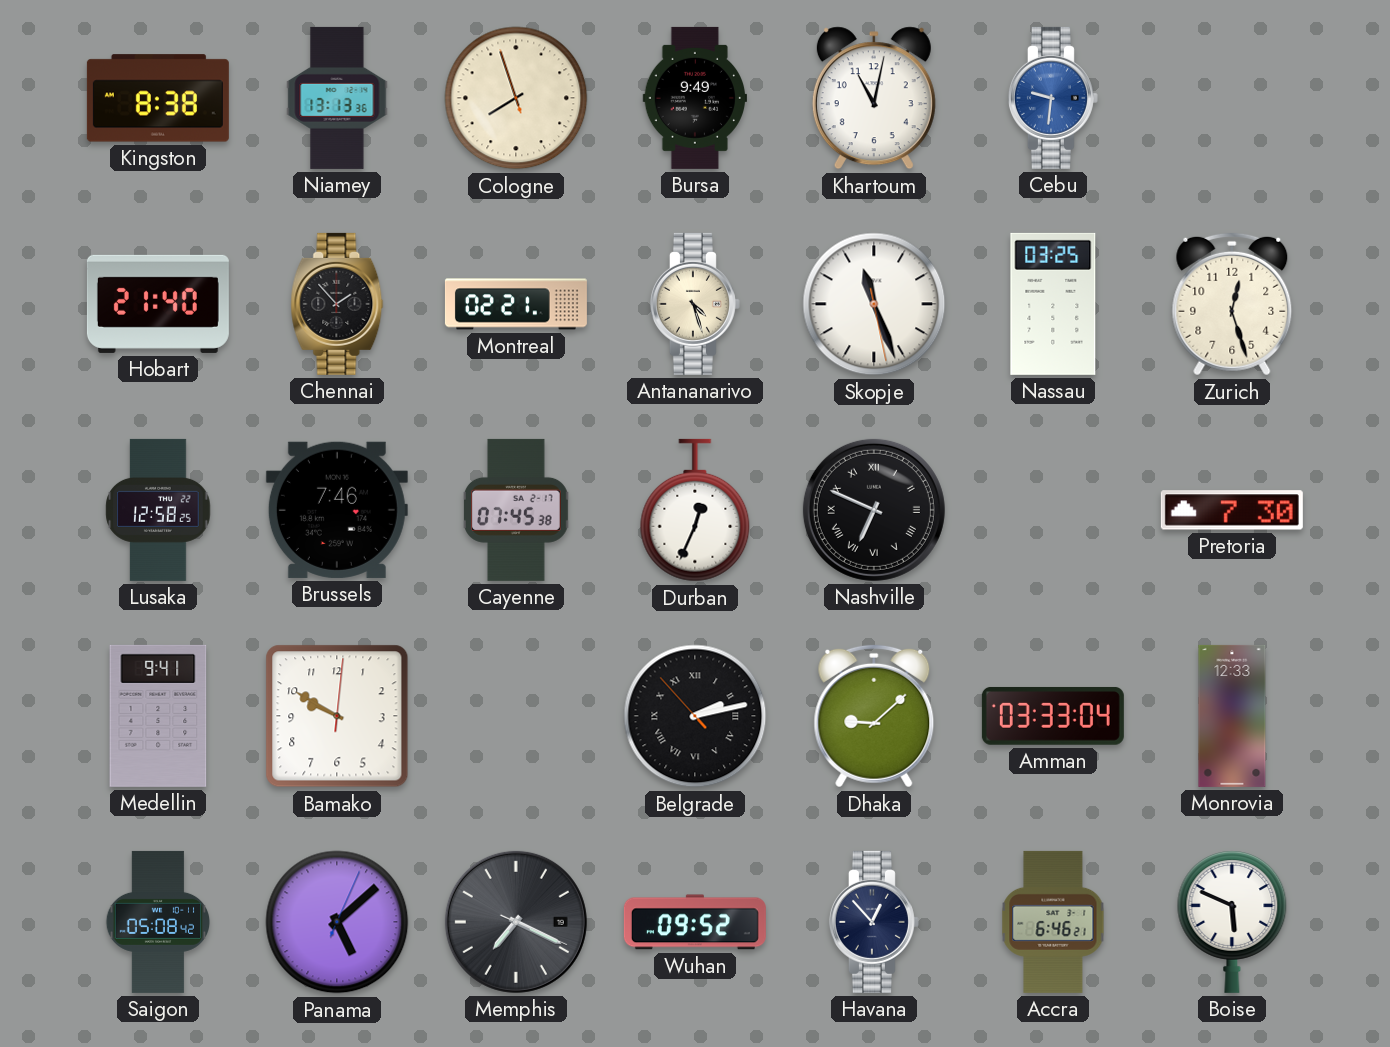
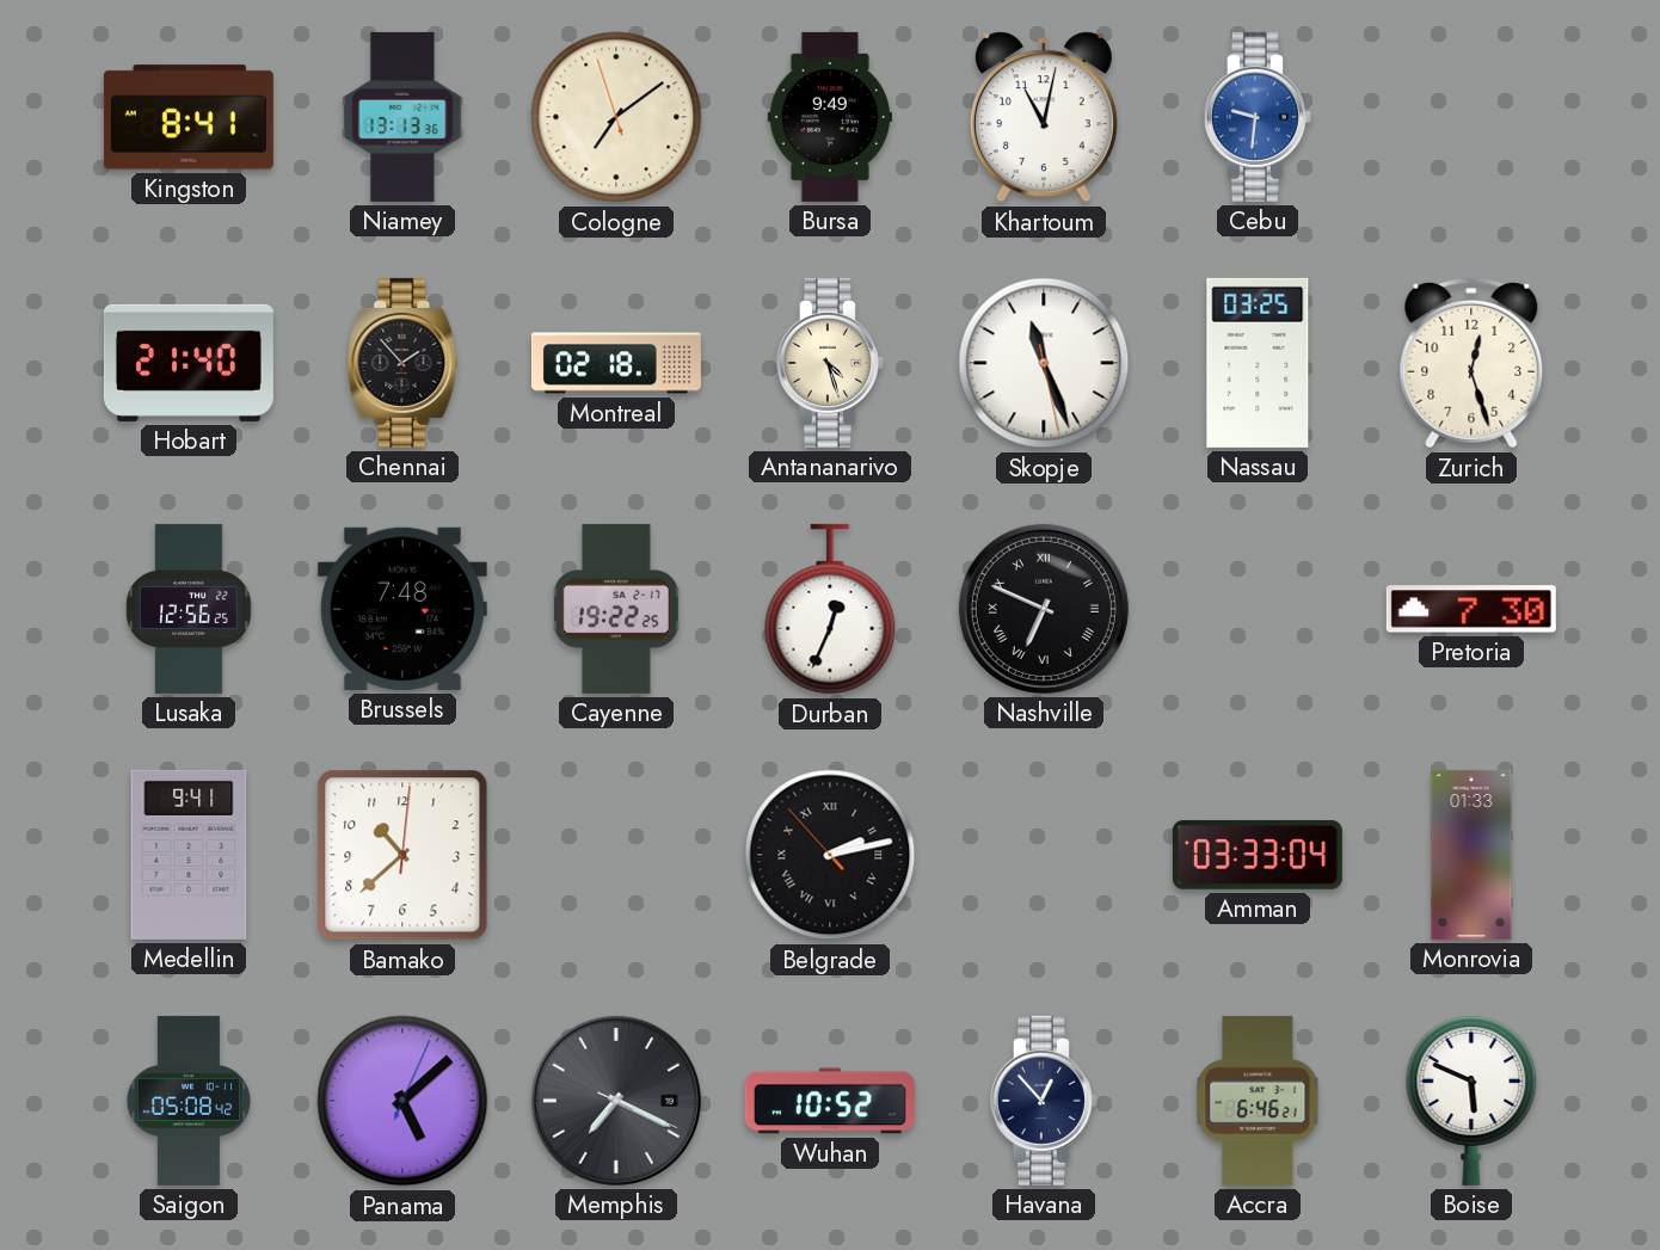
Kingston: 8:38 -> 8:41
Cologne: 7:56 -> 7:08
Montreal: 02:21 -> 02:18
Lusaka: 12:58 -> 12:56
Brussels: 7:46 -> 7:48
Cayenne: 07:45 -> 19:22
Bamako: 9:50 -> 10:38
Dhaka: 9:08 -> none
Monrovia: 12:33 -> 01:33
Wuhan: 09:52 -> 10:52
